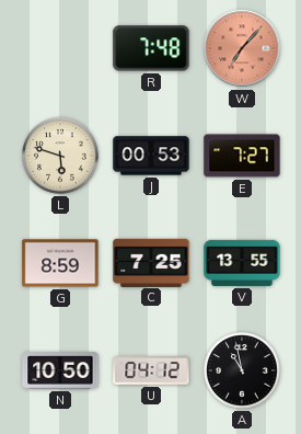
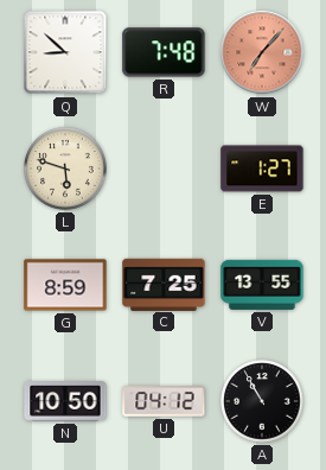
Q: none -> 8:52
J: 00:53 -> none
E: 7:27 -> 1:27
A: 10:58 -> 10:55
